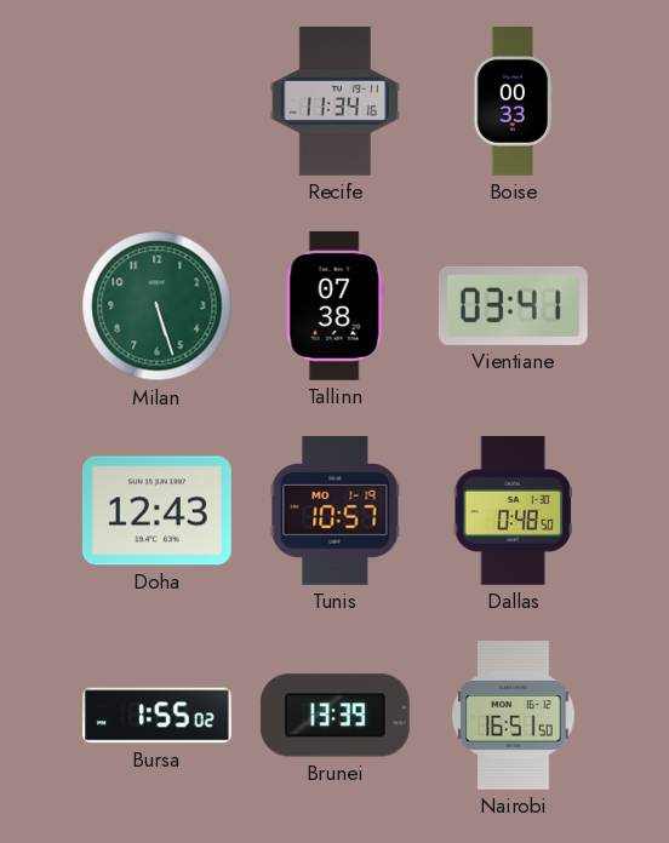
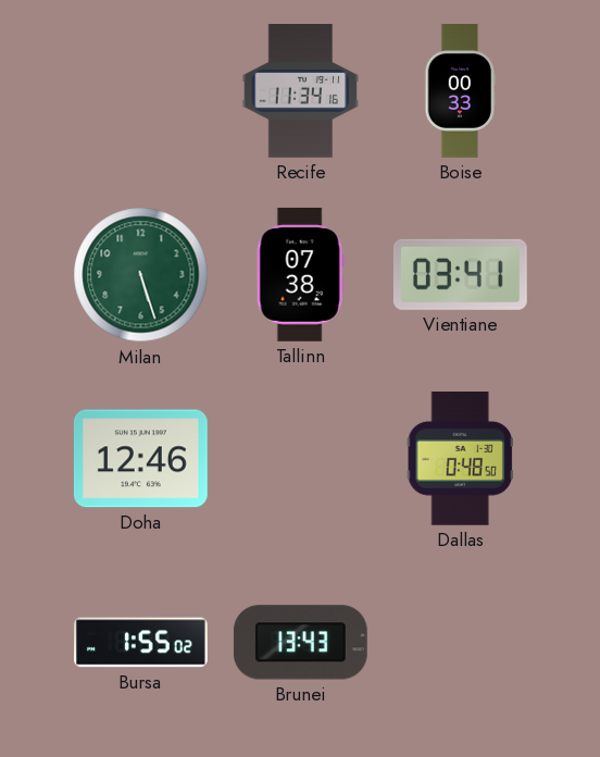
Doha: 12:43 -> 12:46
Tunis: 10:57 -> none
Brunei: 13:39 -> 13:43
Nairobi: 16:51 -> none
